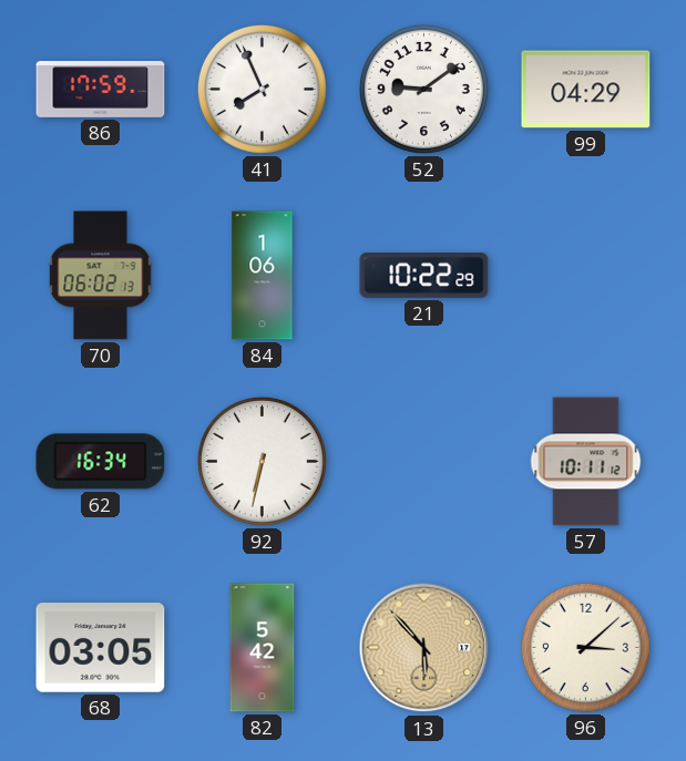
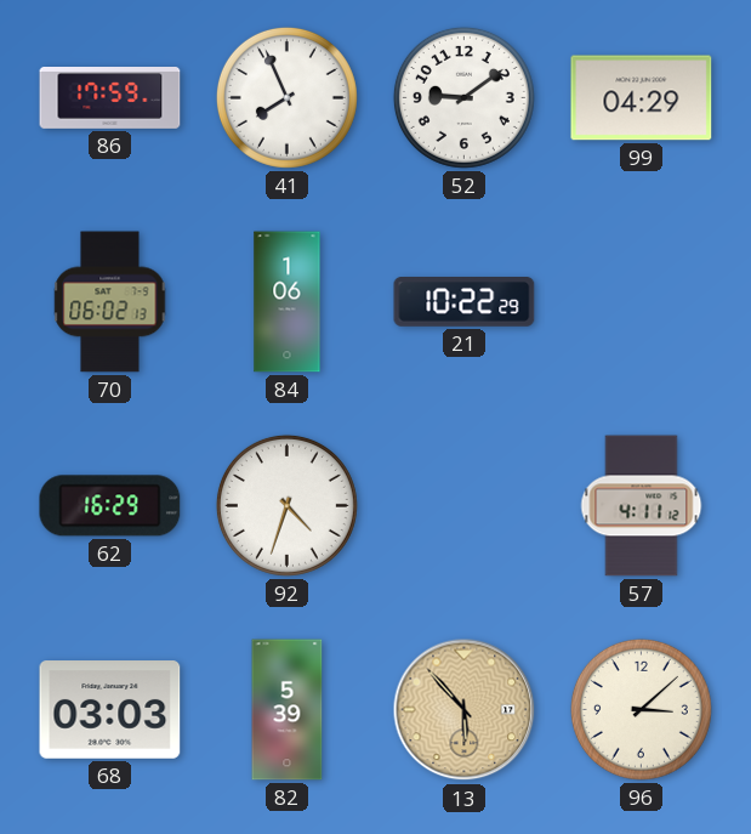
62: 16:34 -> 16:29
92: 6:32 -> 4:33
57: 10:11 -> 4:11
68: 03:05 -> 03:03
82: 5:42 -> 5:39
